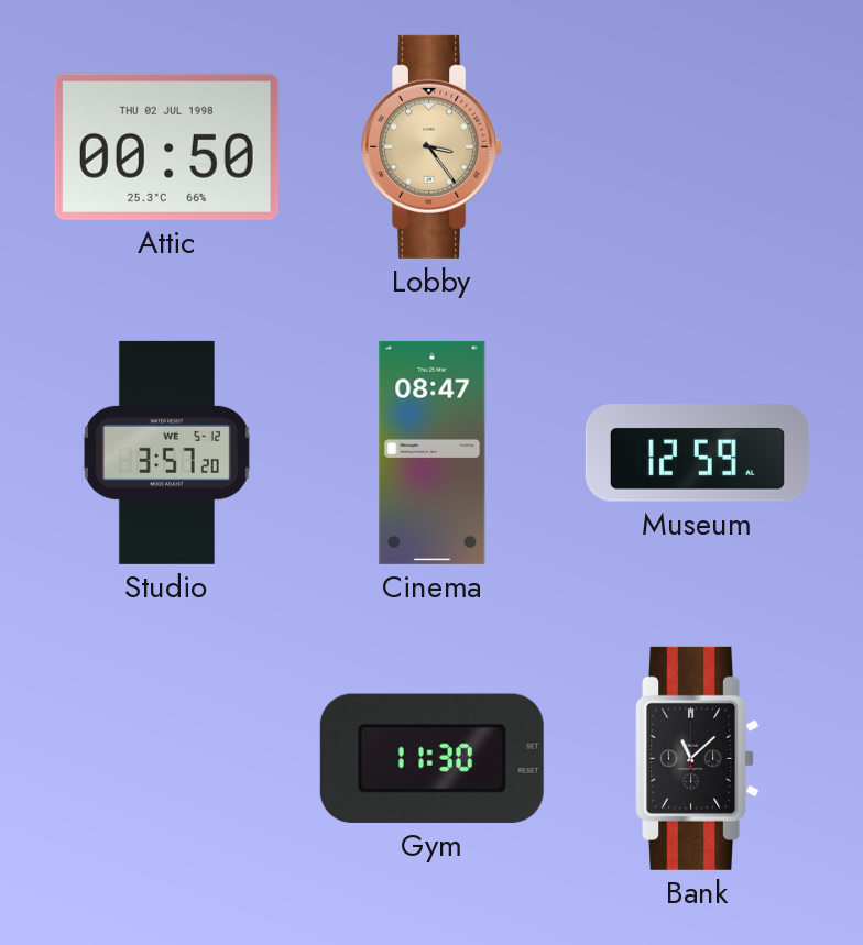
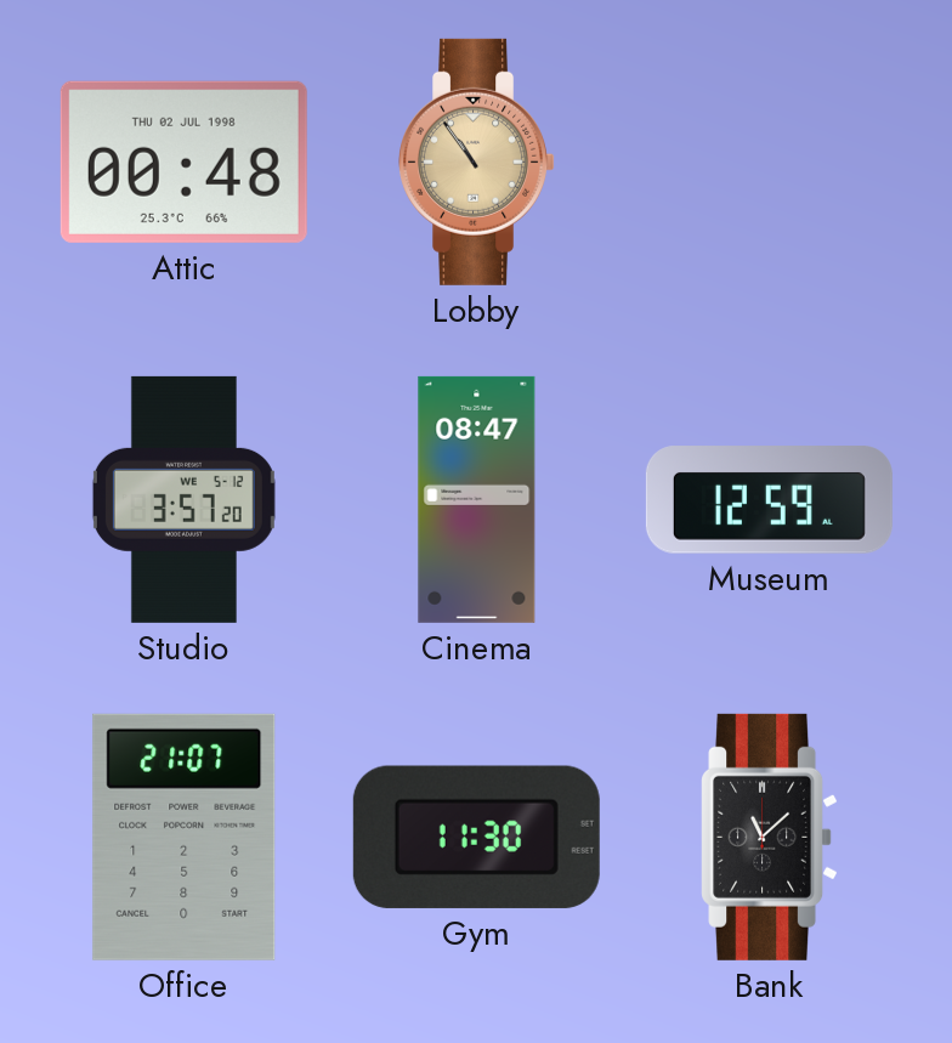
Attic: 00:50 -> 00:48
Lobby: 3:24 -> 10:54
Office: none -> 21:07
